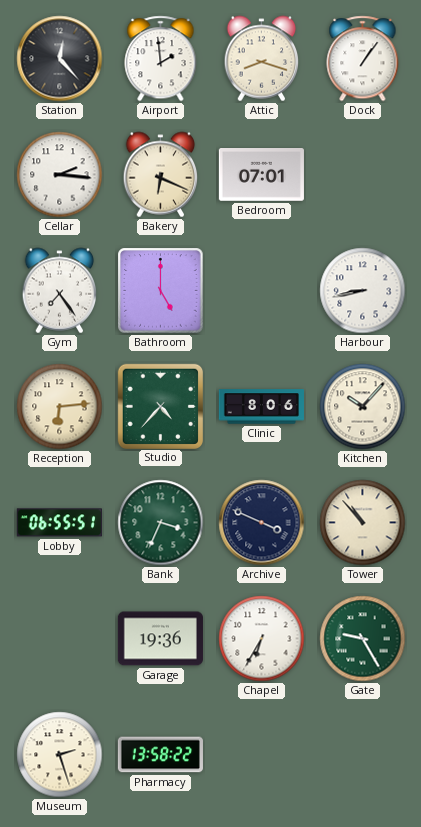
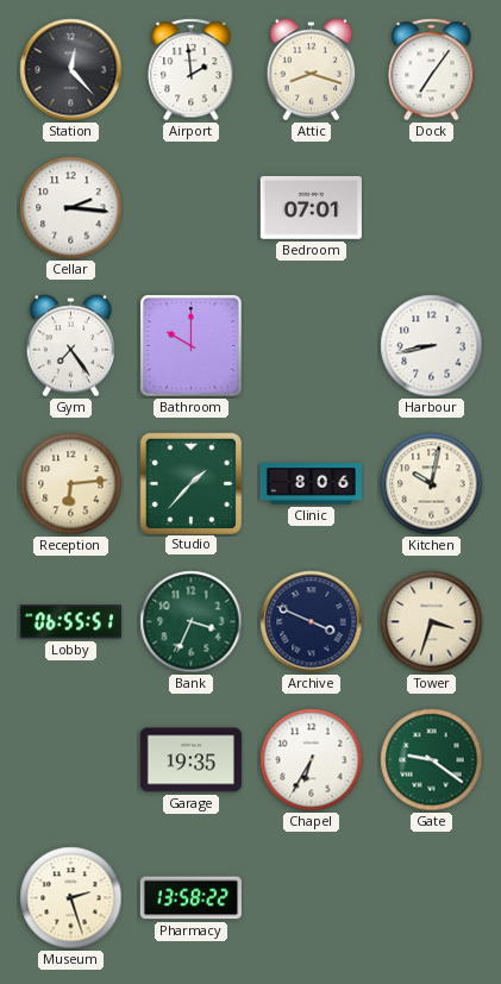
Dock: 1:06 -> 7:06
Bakery: 6:19 -> none
Bathroom: 5:00 -> 10:00
Studio: 4:37 -> 1:37
Kitchen: 10:07 -> 10:02
Tower: 10:53 -> 3:33
Garage: 19:36 -> 19:35
Gate: 9:25 -> 9:21
